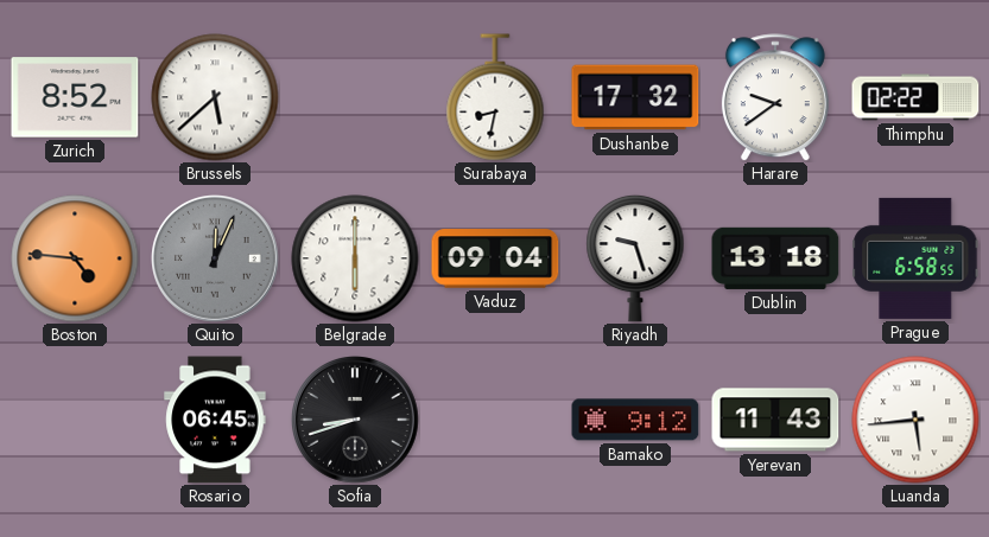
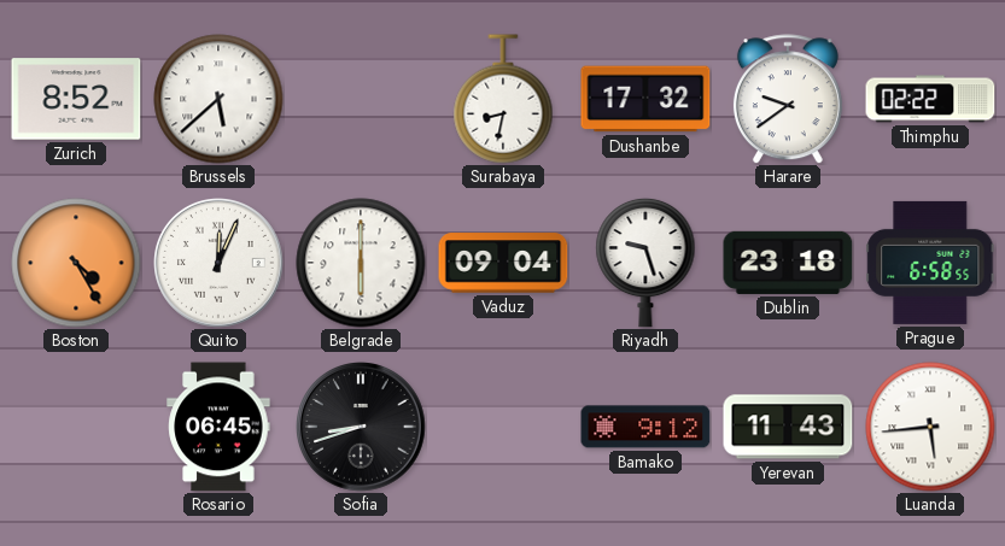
Boston: 4:46 -> 4:25
Quito dial: grey -> white
Dublin: 13:18 -> 23:18
